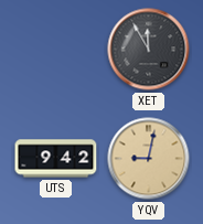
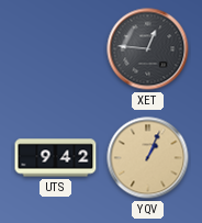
XET: 11:55 -> 12:46
YQV: 9:02 -> 1:04
